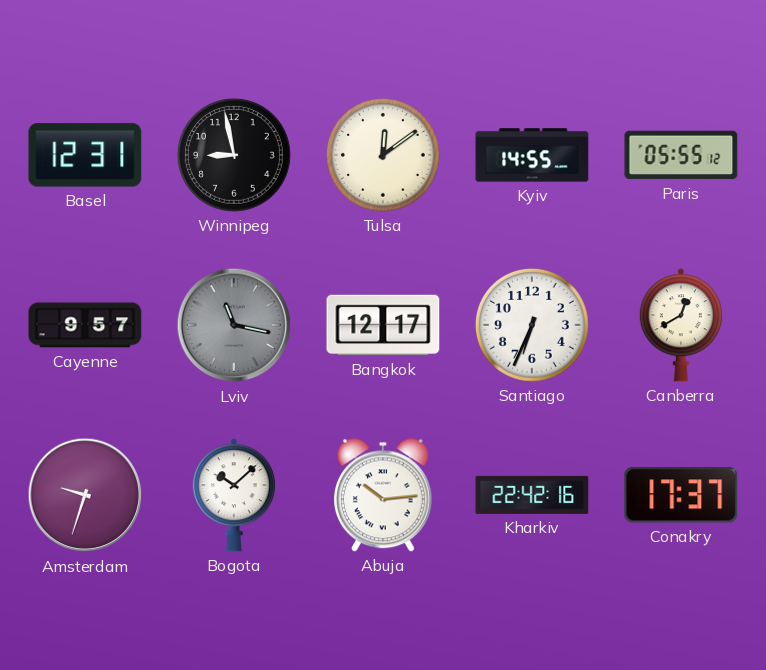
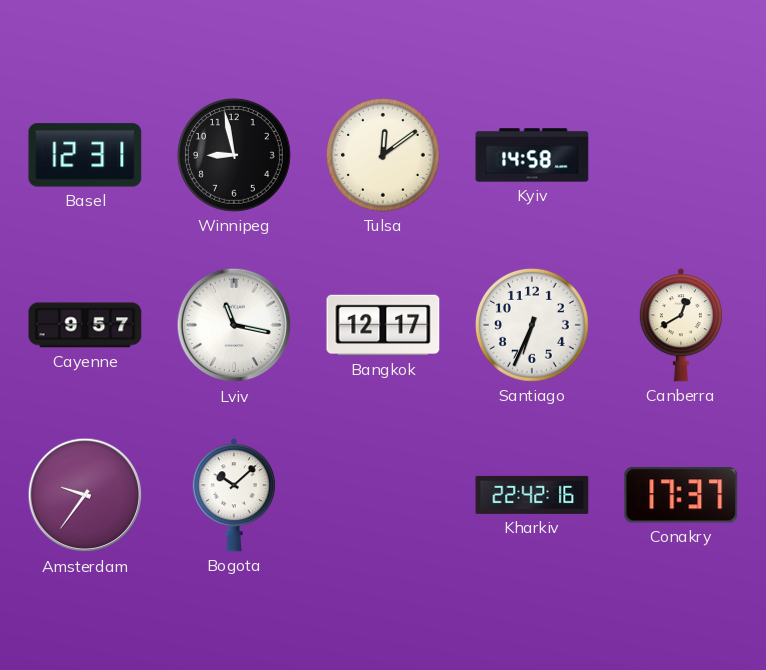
Kyiv: 14:55 -> 14:58
Paris: 05:55 -> none
Lviv dial: grey -> white
Amsterdam: 9:33 -> 9:36
Abuja: 10:14 -> none
